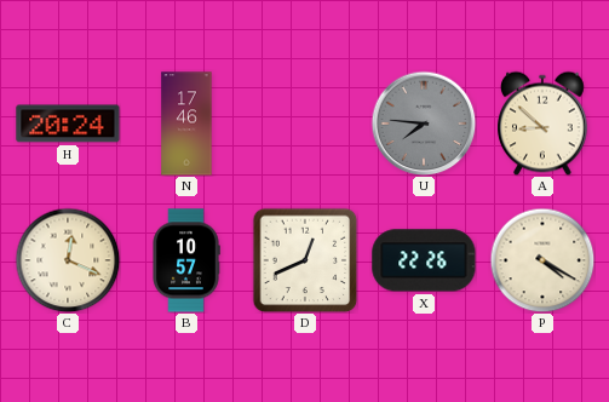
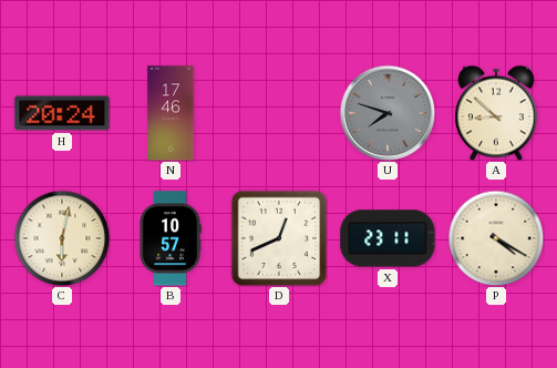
U: 7:46 -> 7:48
C: 12:19 -> 6:02
X: 22:26 -> 23:11
